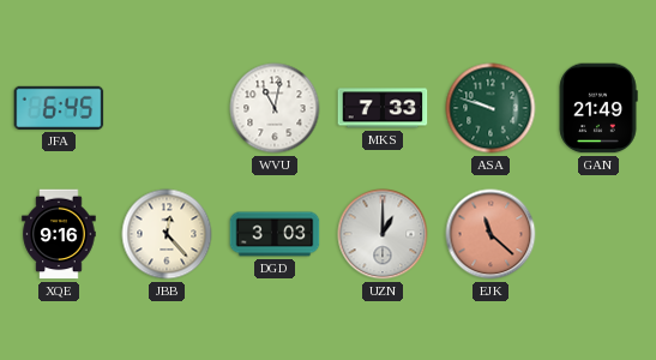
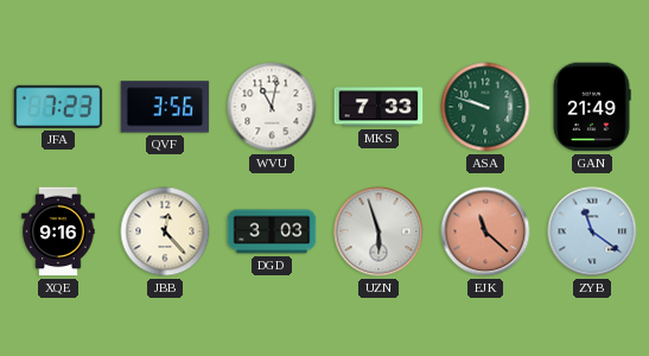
JFA: 6:45 -> 7:23
QVF: none -> 3:56
UZN: 1:00 -> 5:57
ZYB: none -> 11:21
